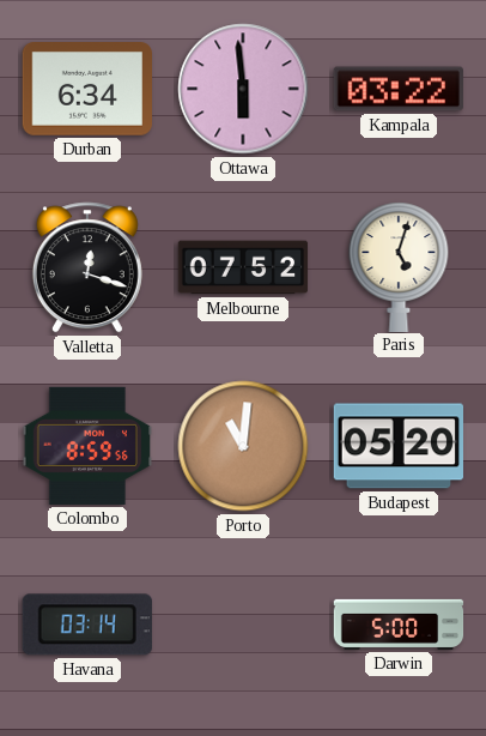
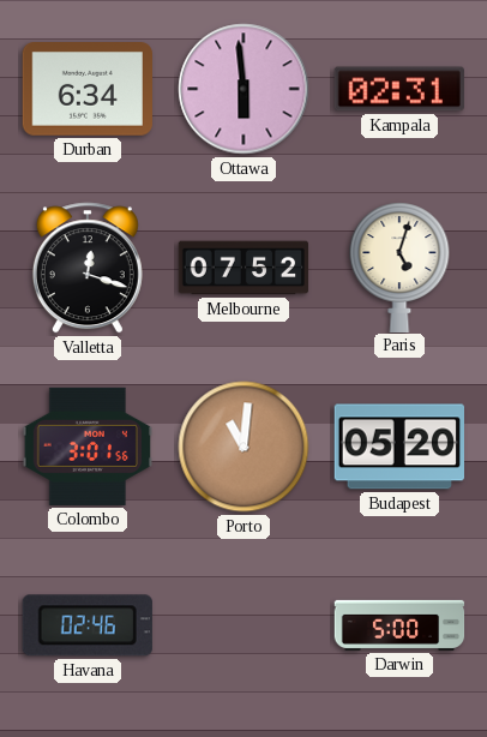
Kampala: 03:22 -> 02:31
Colombo: 8:59 -> 3:01
Havana: 03:14 -> 02:46
